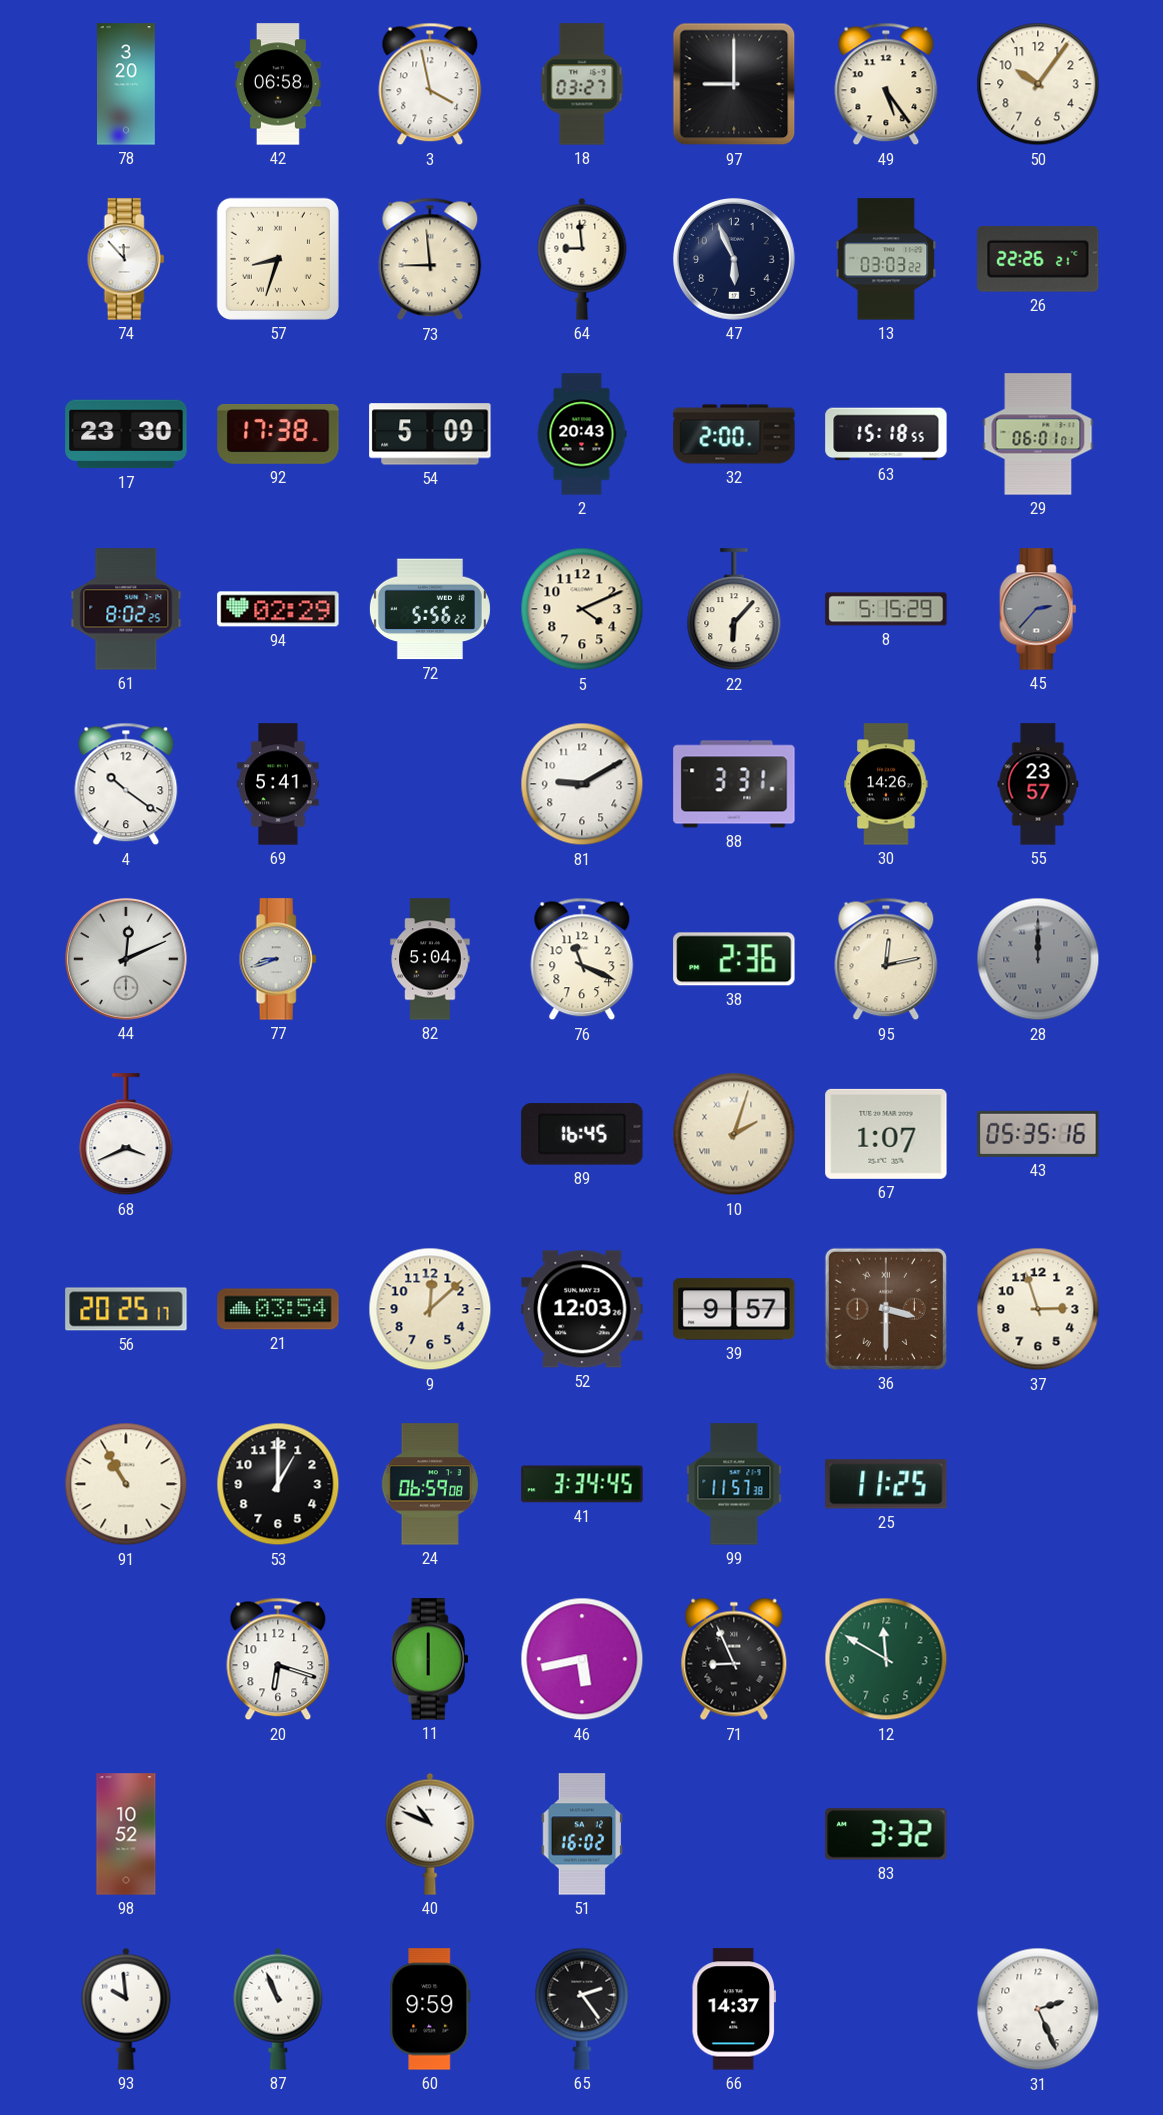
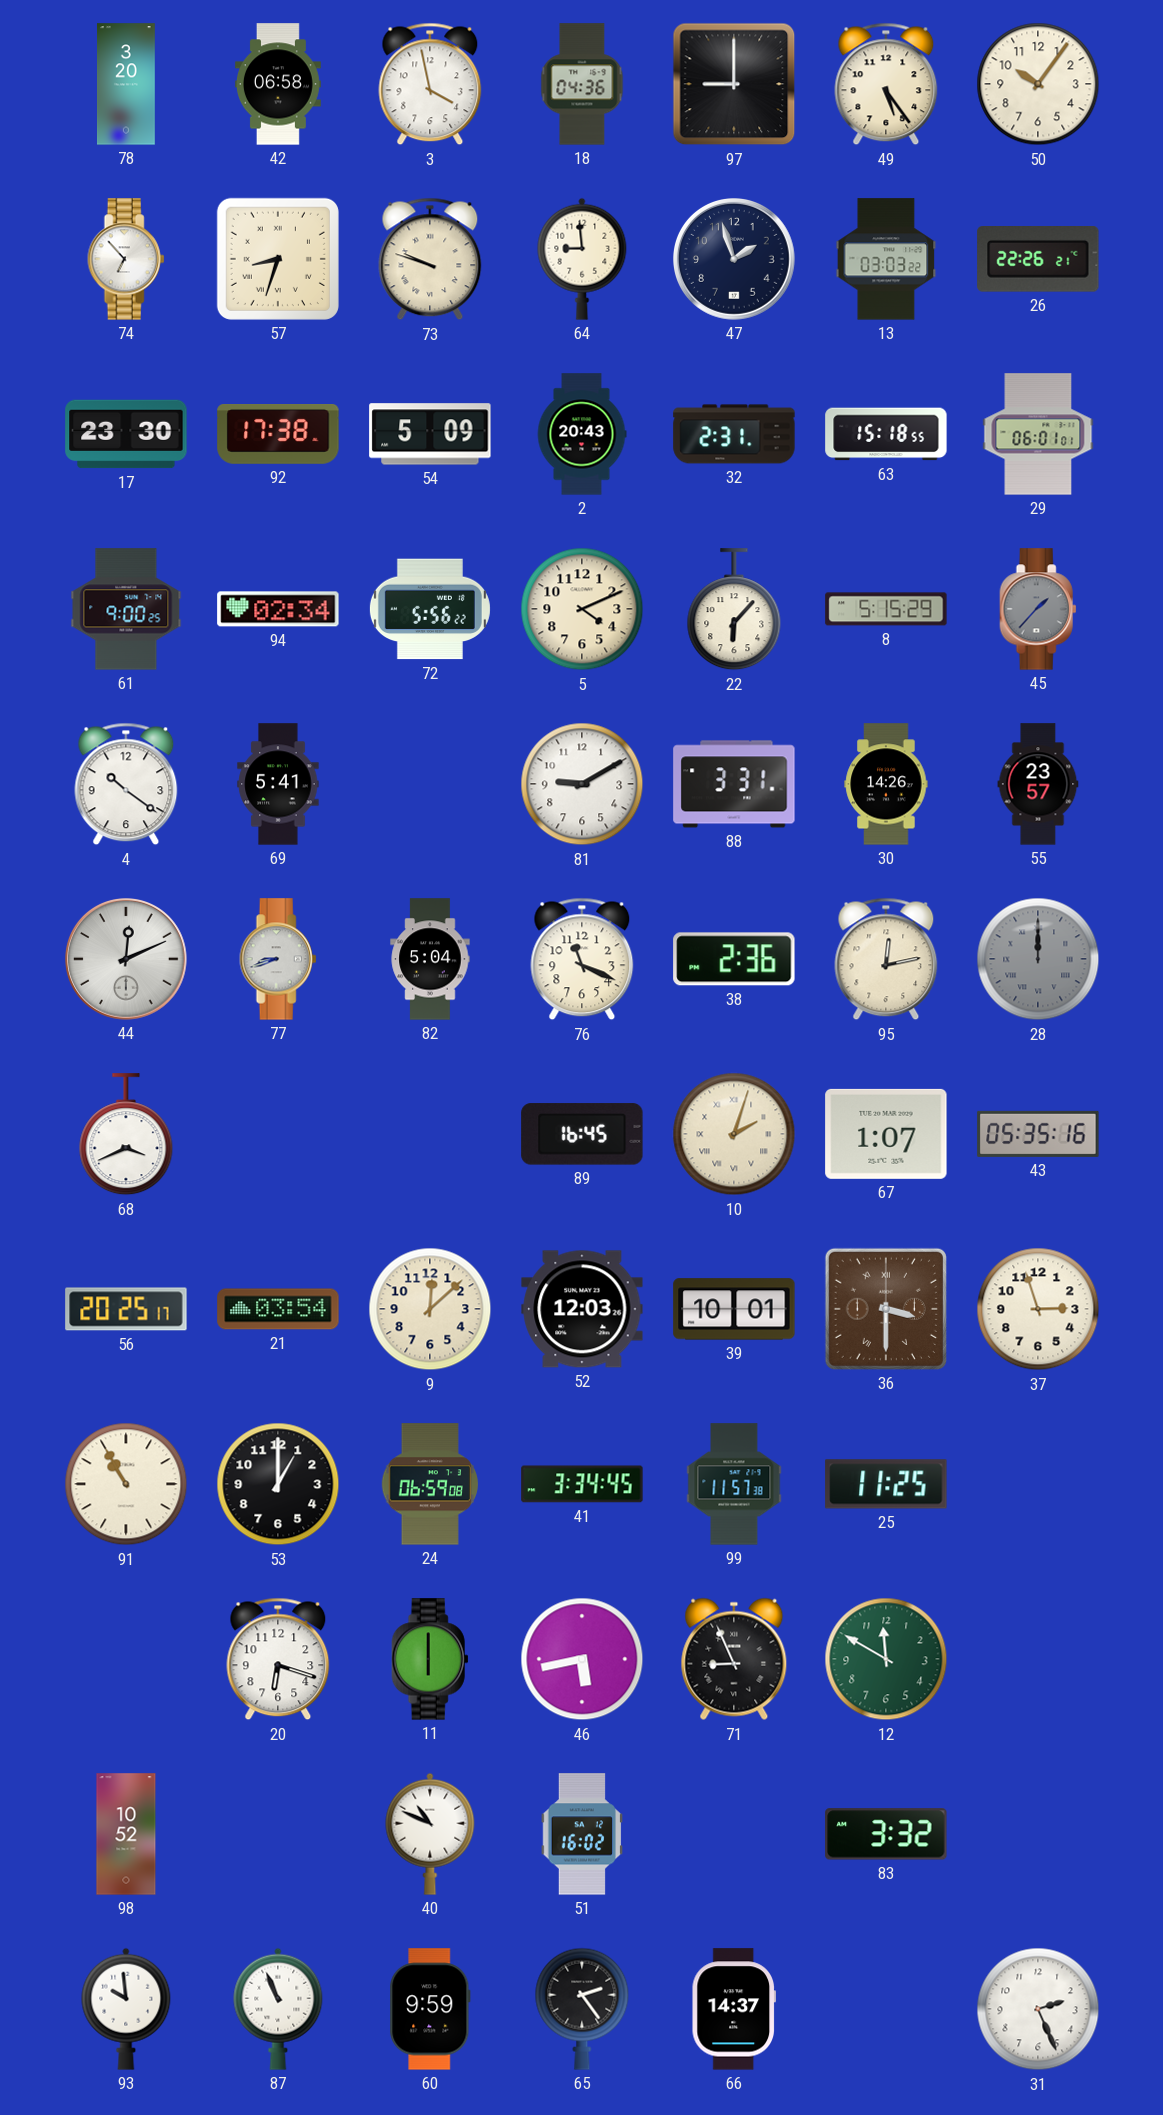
18: 03:27 -> 04:36
74: 11:53 -> 6:53
73: 8:59 -> 9:48
47: 5:56 -> 1:57
32: 2:00 -> 2:31
61: 8:02 -> 9:00
94: 02:29 -> 02:34
45: 2:37 -> 1:37
39: 9:57 -> 10:01
